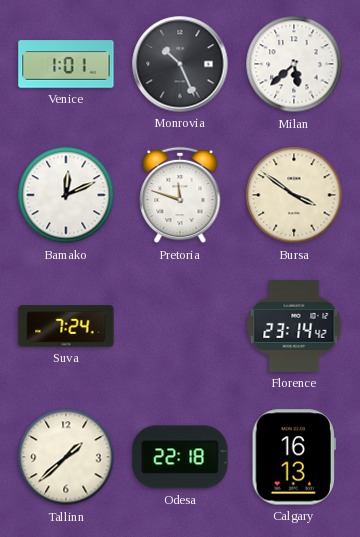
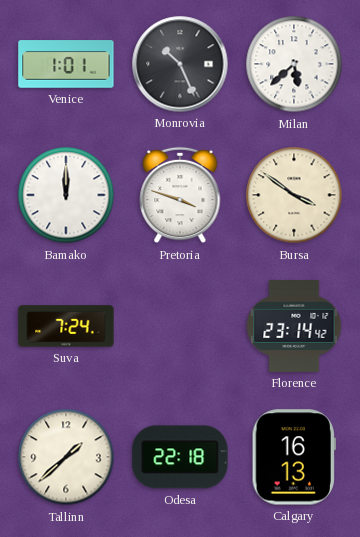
Bamako: 12:11 -> 12:00
Pretoria: 11:48 -> 3:48
